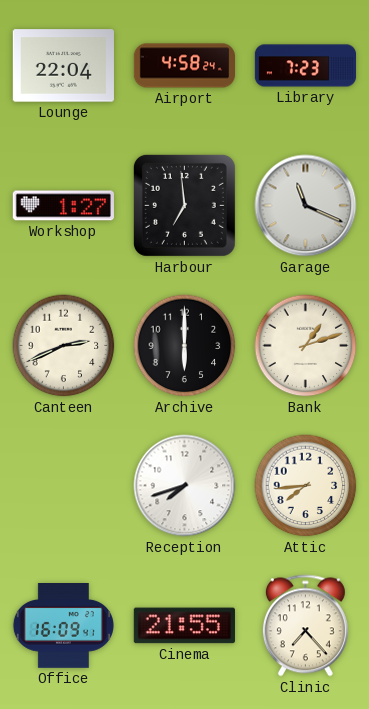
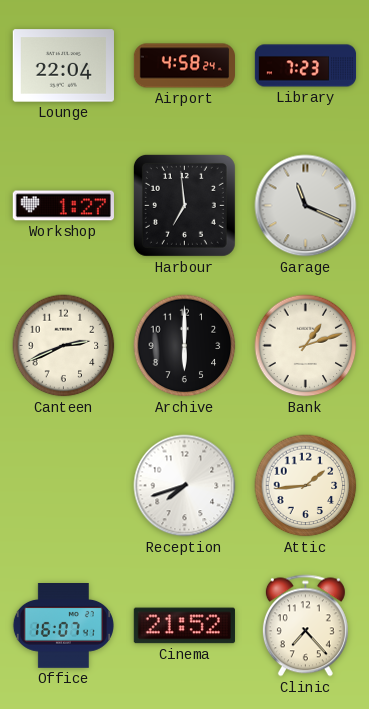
Attic: 7:44 -> 1:44
Office: 16:09 -> 16:07
Cinema: 21:55 -> 21:52
